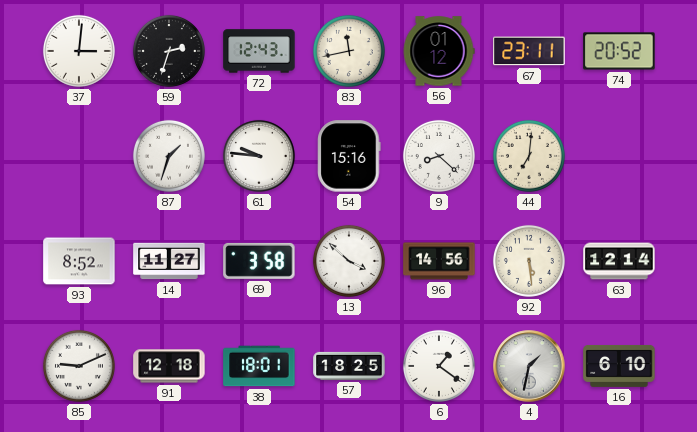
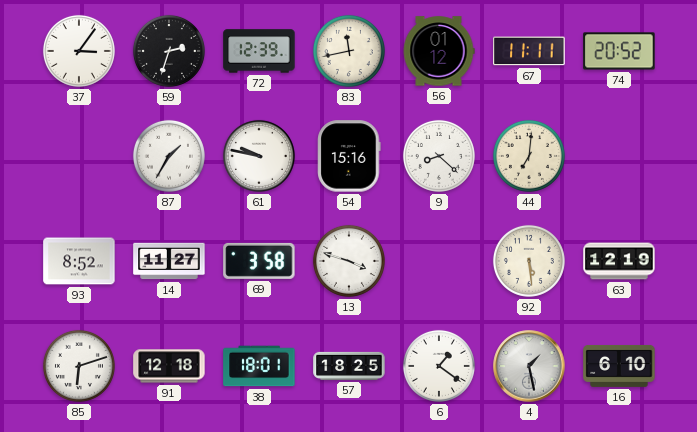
37: 3:01 -> 3:06
72: 12:43 -> 12:39
67: 23:11 -> 11:11
87: 1:33 -> 1:35
61: 9:46 -> 9:47
13: 3:52 -> 3:48
96: 14:56 -> none
63: 12:14 -> 12:19
85: 9:11 -> 6:12
4: 1:32 -> 1:28
